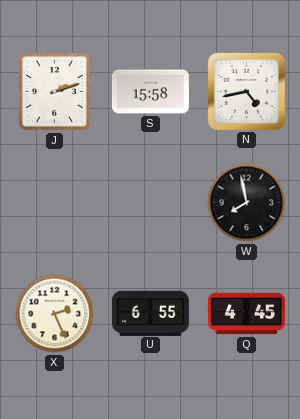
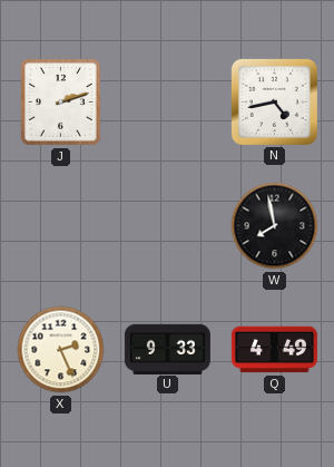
S: 15:58 -> none
U: 6:55 -> 9:33
Q: 4:45 -> 4:49
